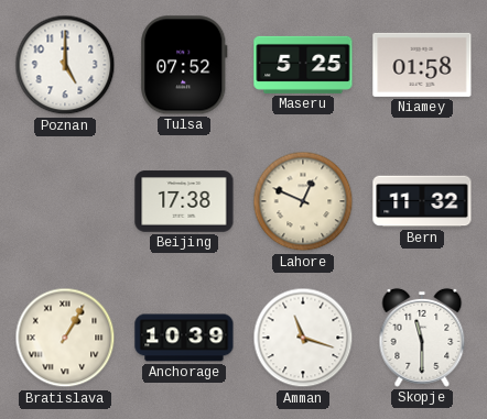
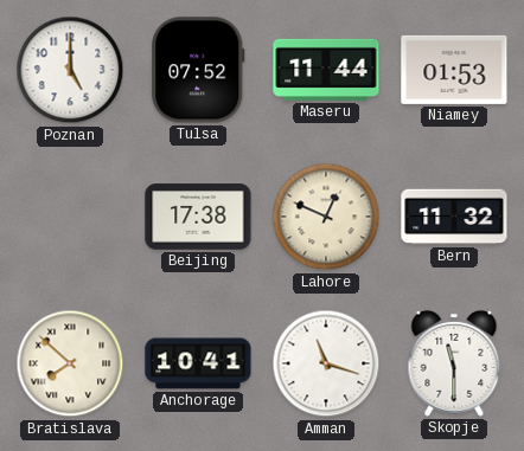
Maseru: 5:25 -> 11:44
Niamey: 01:58 -> 01:53
Bratislava: 1:05 -> 7:52
Anchorage: 10:39 -> 10:41
